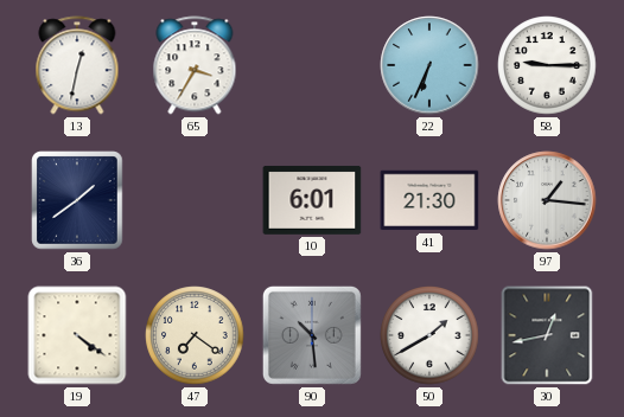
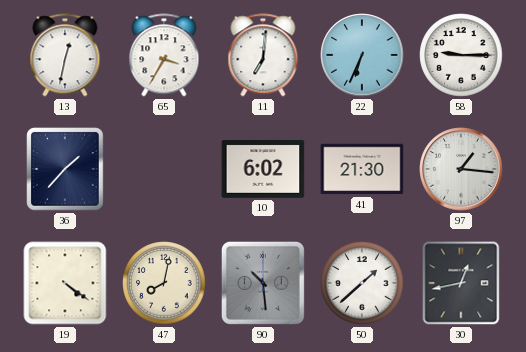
11: none -> 7:01
36: 1:39 -> 1:37
10: 6:01 -> 6:02
47: 7:21 -> 8:02
50: 1:40 -> 1:38
